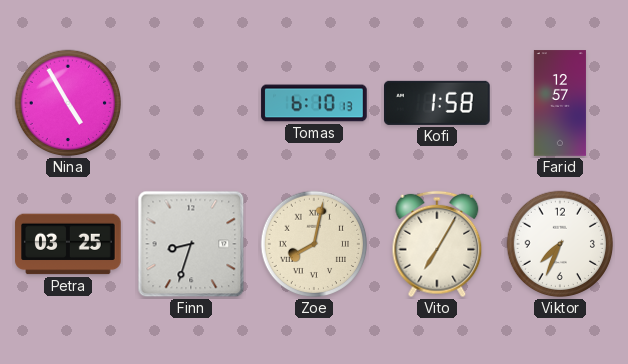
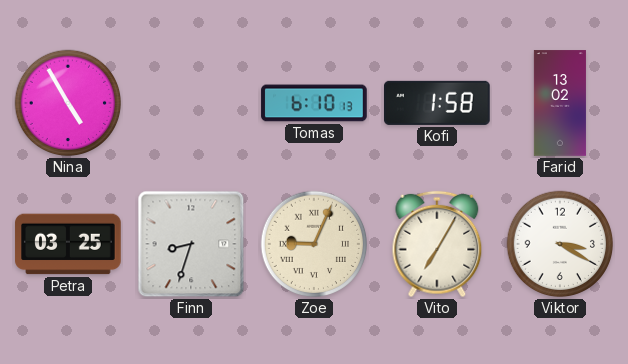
Farid: 12:57 -> 13:02
Zoe: 8:02 -> 9:04
Viktor: 7:34 -> 3:20
